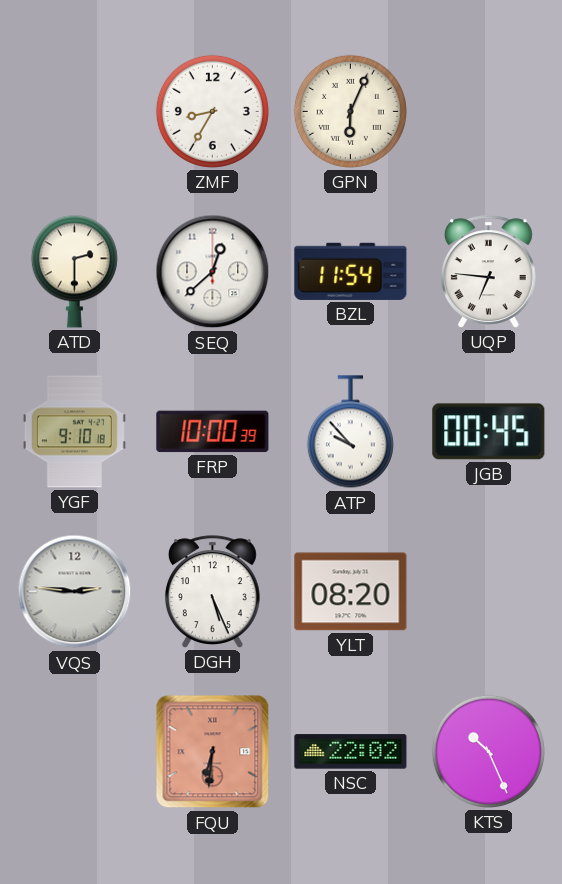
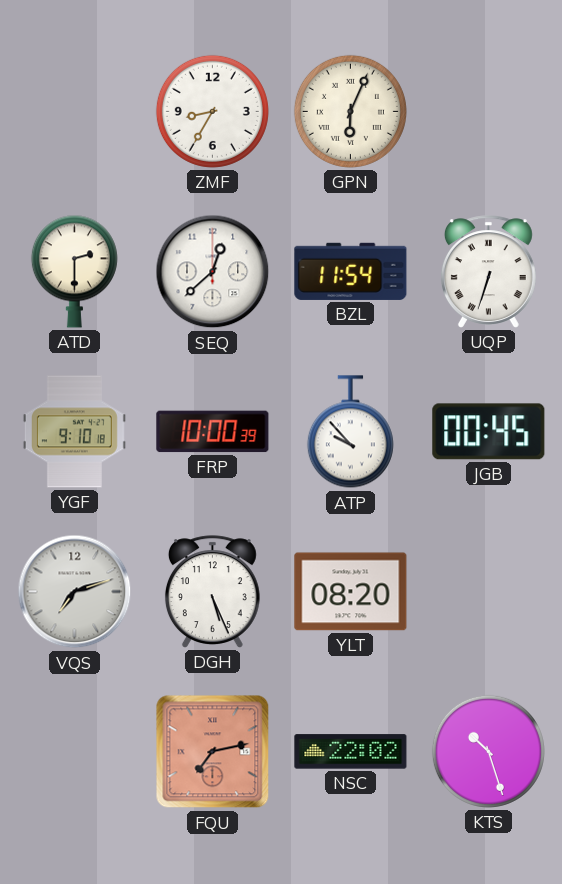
UQP: 6:46 -> 6:33
VQS: 2:46 -> 7:12
FQU: 6:31 -> 7:13
KTS: 10:26 -> 10:27
